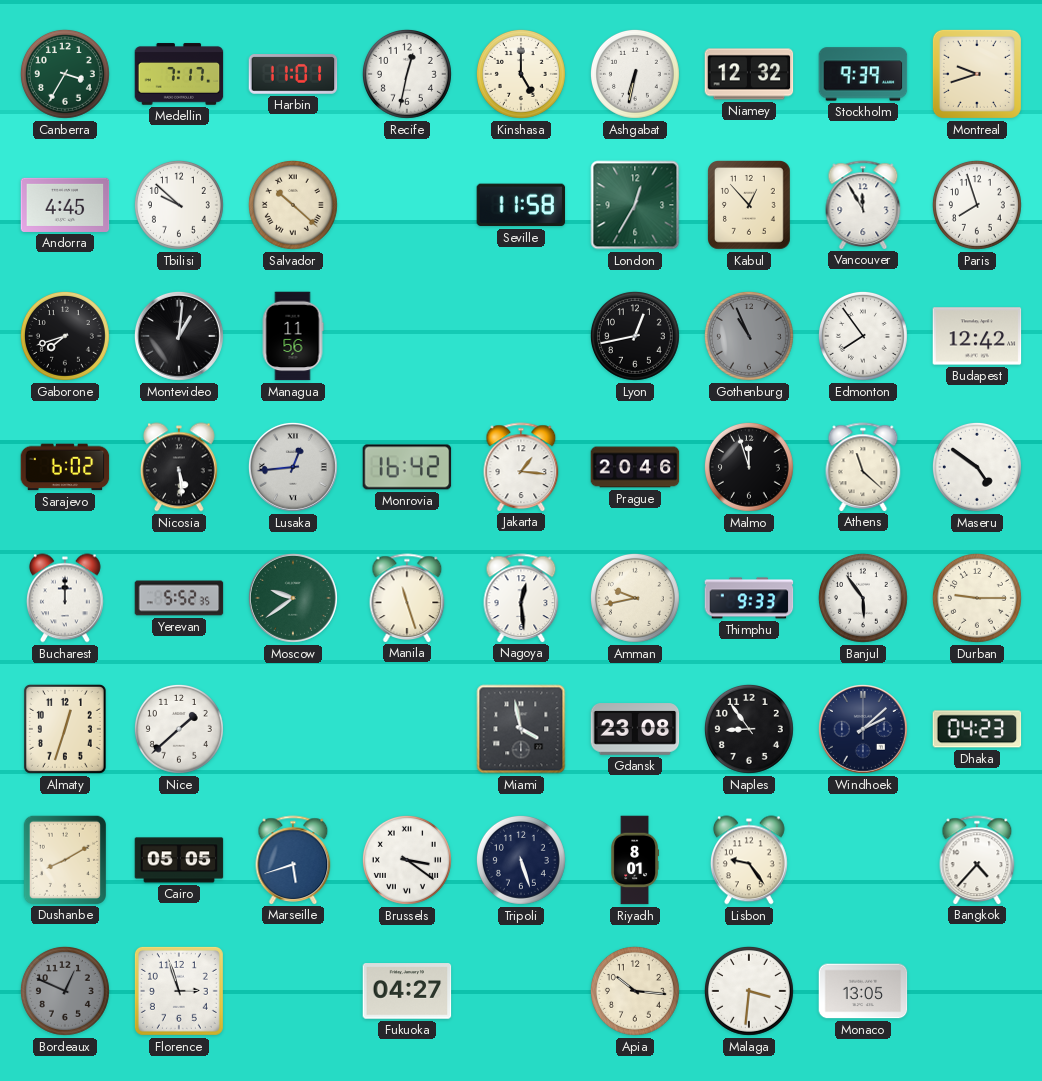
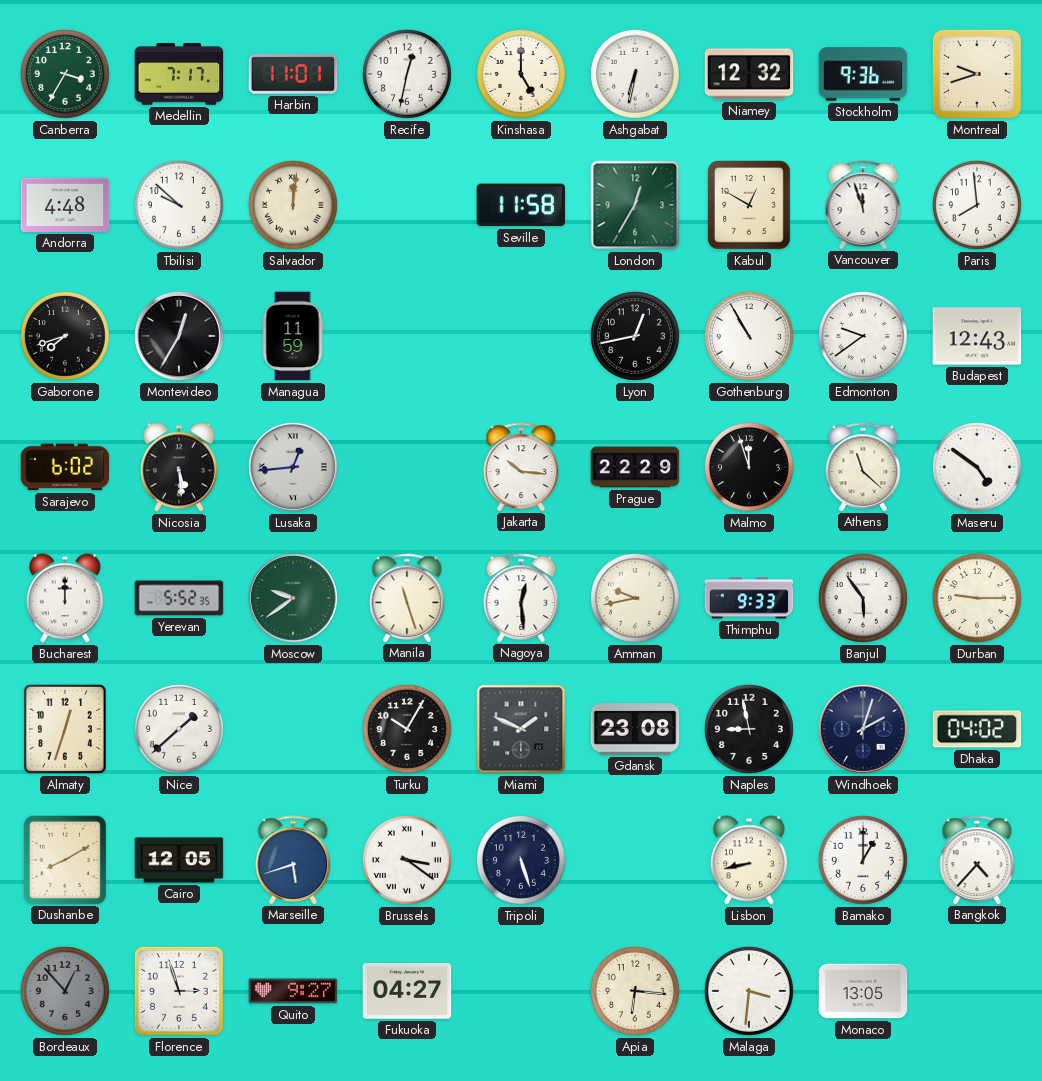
Stockholm: 9:39 -> 9:36
Andorra: 4:45 -> 4:48
Salvador: 10:22 -> 12:01
Kabul: 12:53 -> 12:50
Vancouver: 11:55 -> 11:57
Paris: 7:57 -> 7:59
Montevideo: 1:01 -> 12:35
Managua: 11:56 -> 11:59
Gothenburg: 10:56 -> 10:55
Gothenburg dial: grey -> white
Edmonton: 7:54 -> 9:39
Budapest: 12:42 -> 12:43
Monrovia: 16:42 -> none
Jakarta: 1:16 -> 10:16
Prague: 20:46 -> 22:29
Turku: none -> 10:05
Miami: 3:58 -> 1:49
Naples: 8:54 -> 8:58
Windhoek: 2:08 -> 2:03
Dhaka: 04:23 -> 04:02
Cairo: 05:05 -> 12:05
Riyadh: 8:01 -> none
Lisbon: 9:24 -> 8:43
Bamako: none -> 1:00
Bordeaux: 12:49 -> 12:53
Quito: none -> 9:27
Apia: 10:16 -> 6:16
